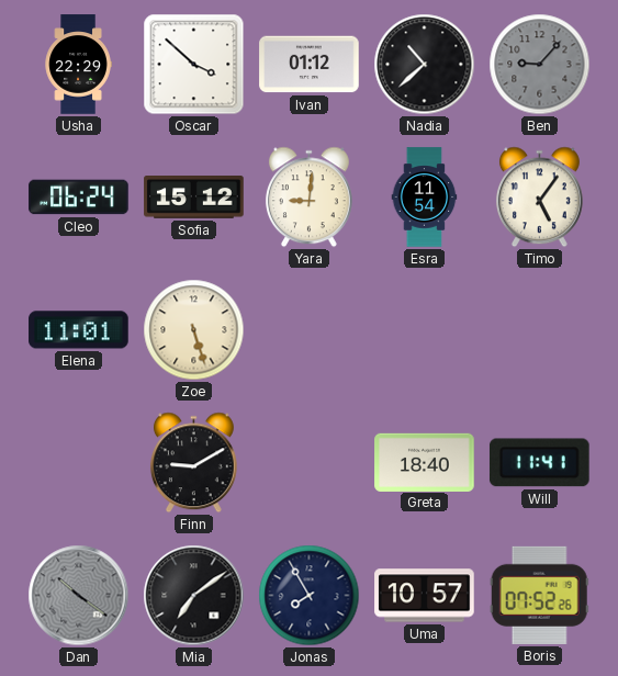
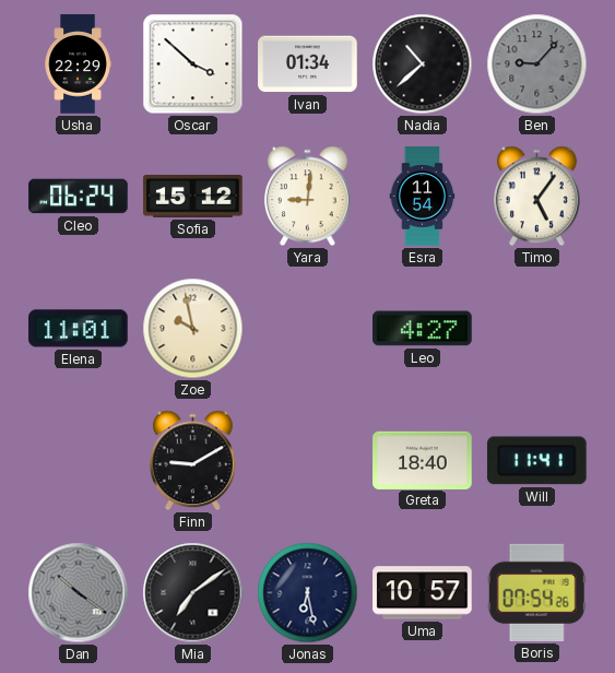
Ivan: 01:12 -> 01:34
Zoe: 5:27 -> 9:58
Leo: none -> 4:27
Jonas: 7:55 -> 6:28
Boris: 07:52 -> 07:54
